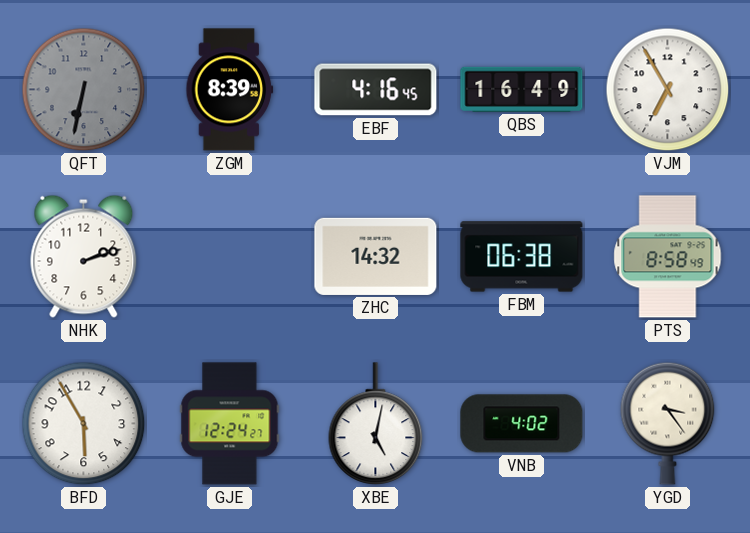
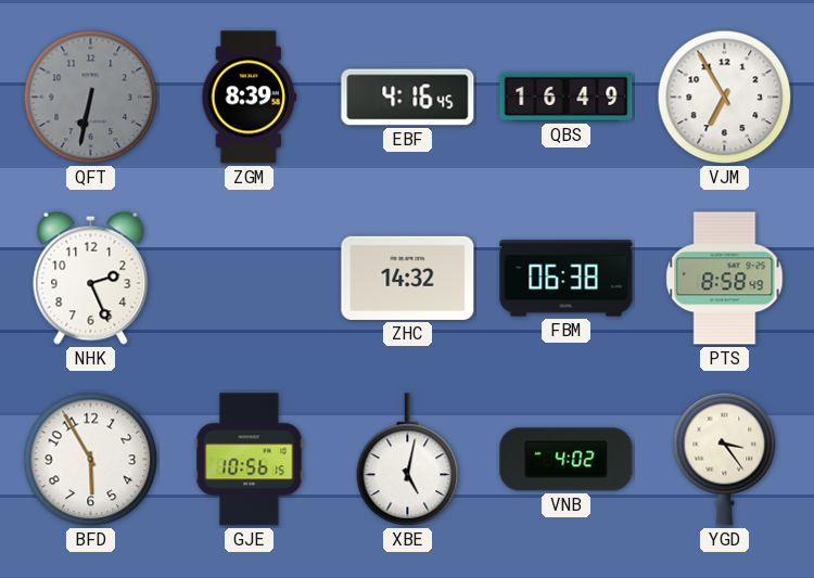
NHK: 2:12 -> 2:26
GJE: 12:24 -> 10:56
